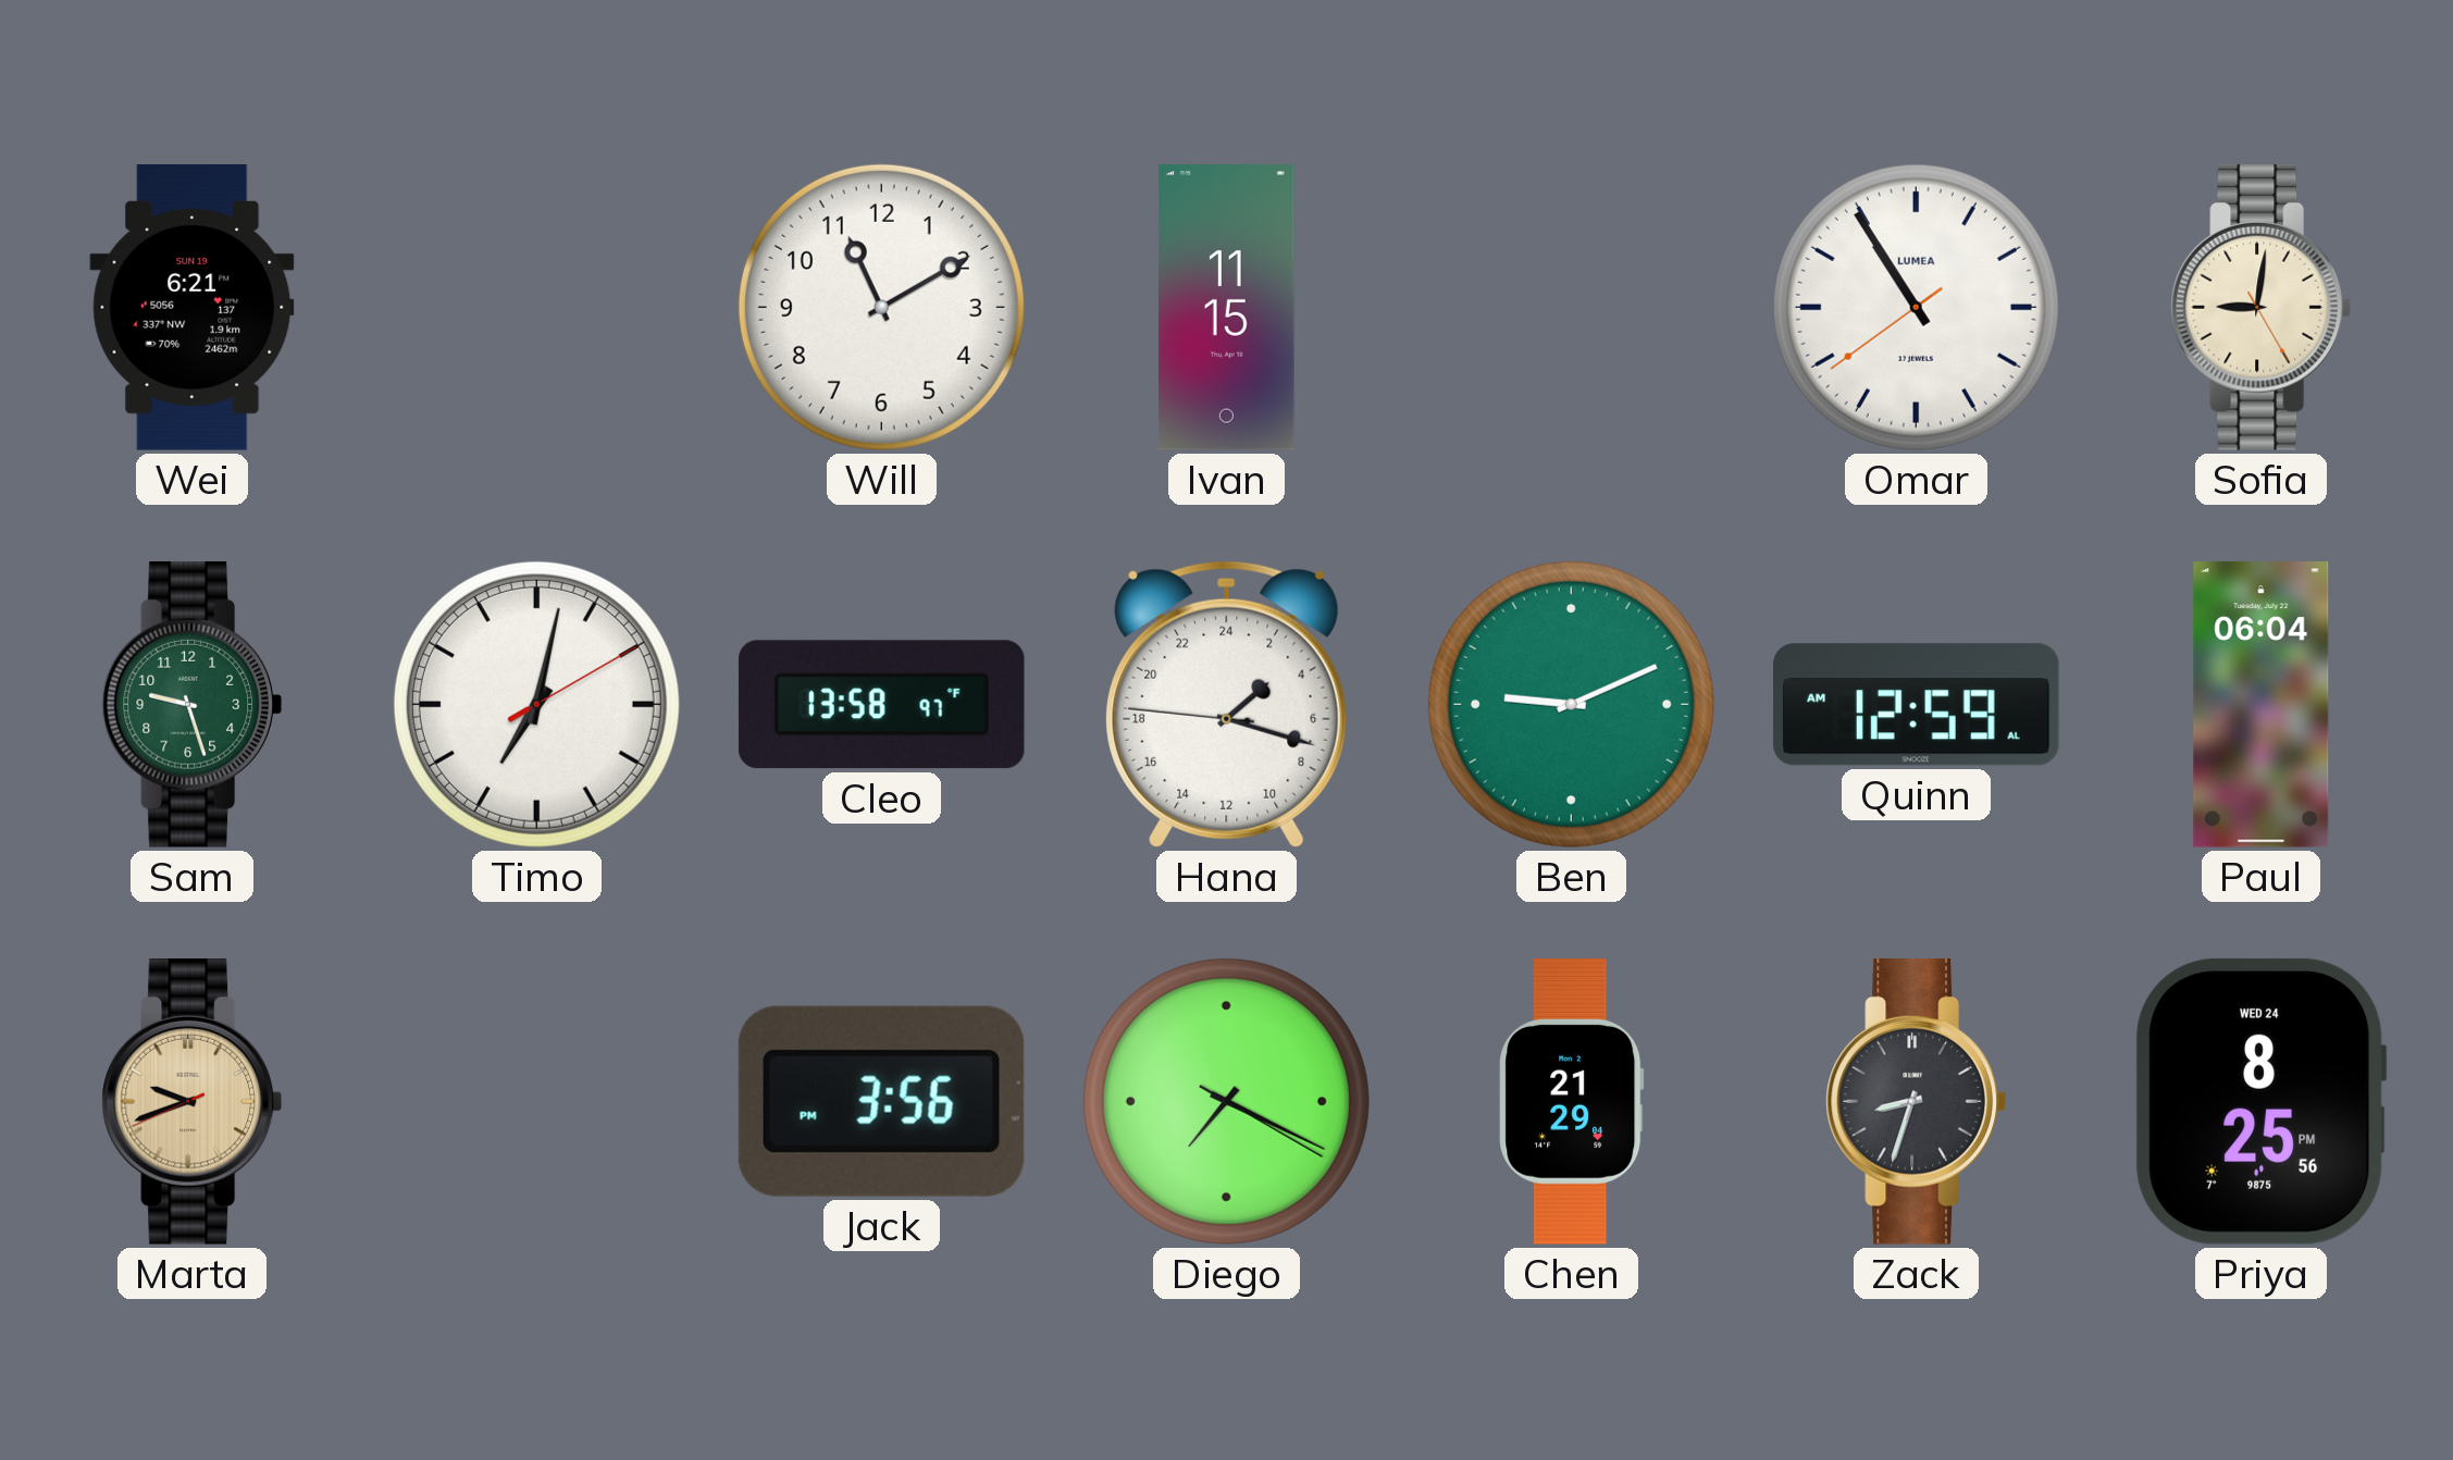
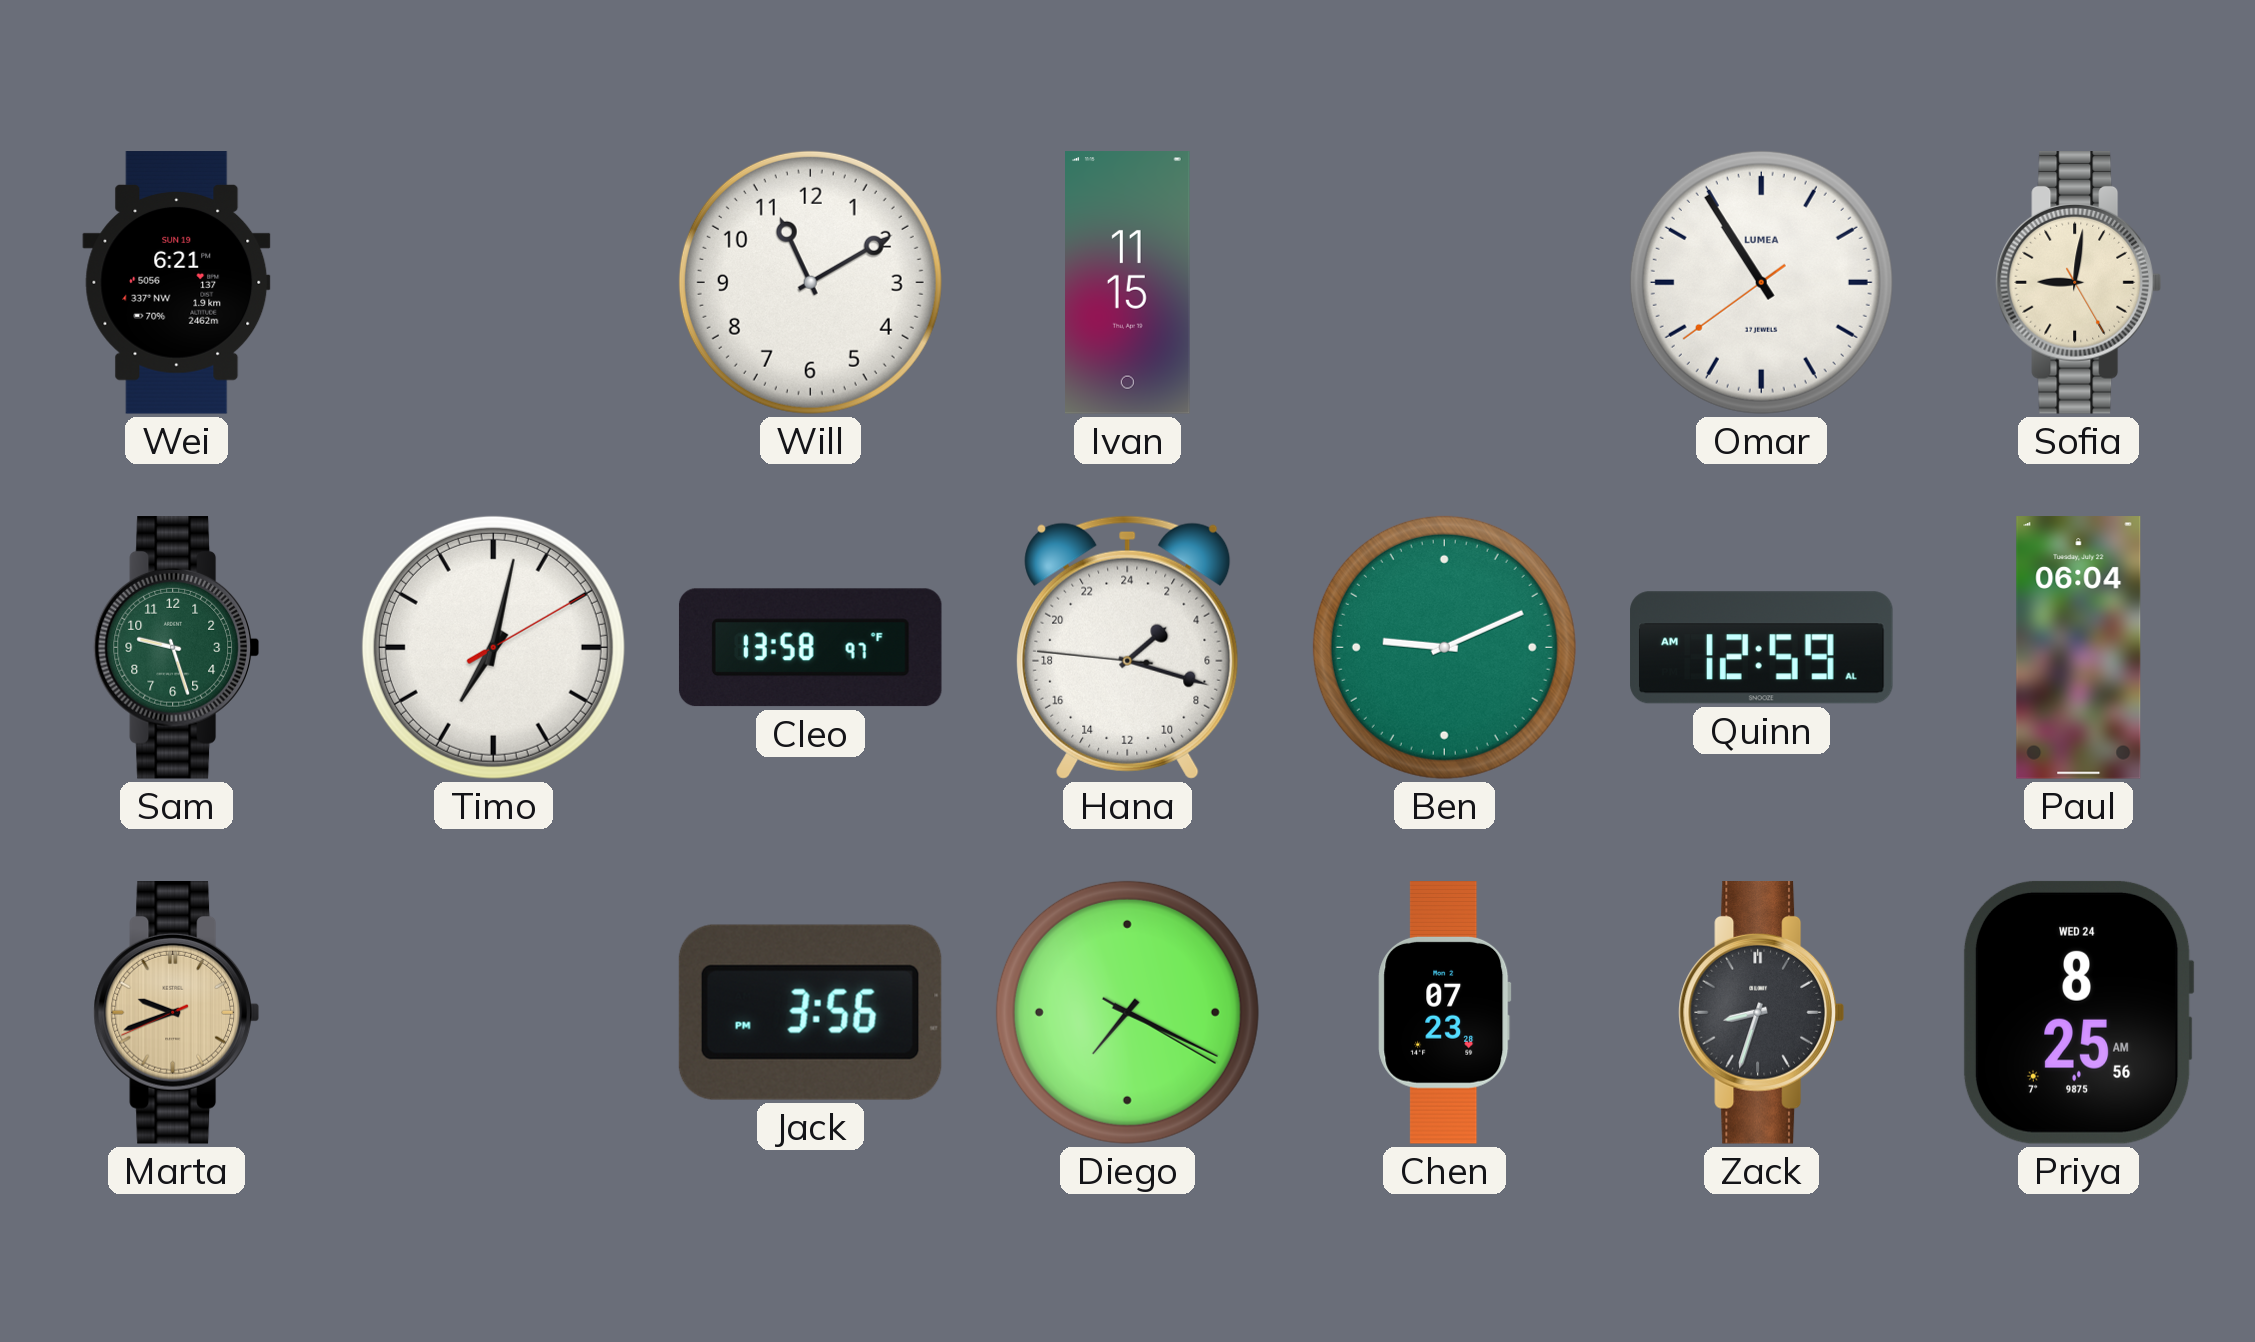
Chen: 21:29 -> 07:23
Priya: 8:25:56 PM -> 8:25:56 AM
